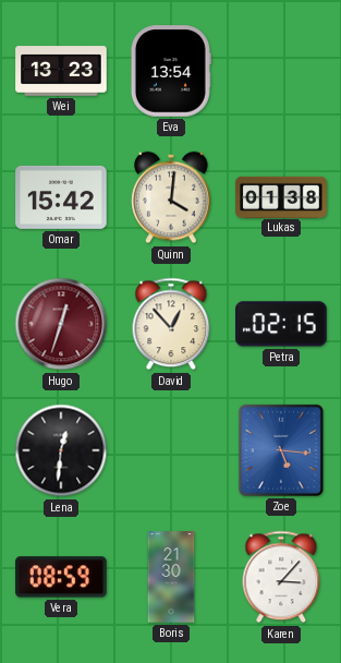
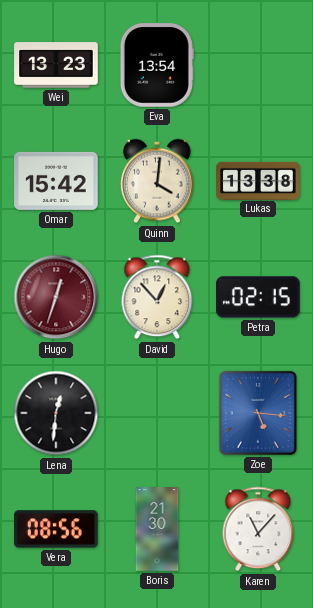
Lukas: 01:38 -> 13:38
Vera: 08:59 -> 08:56
Karen: 3:07 -> 11:07
